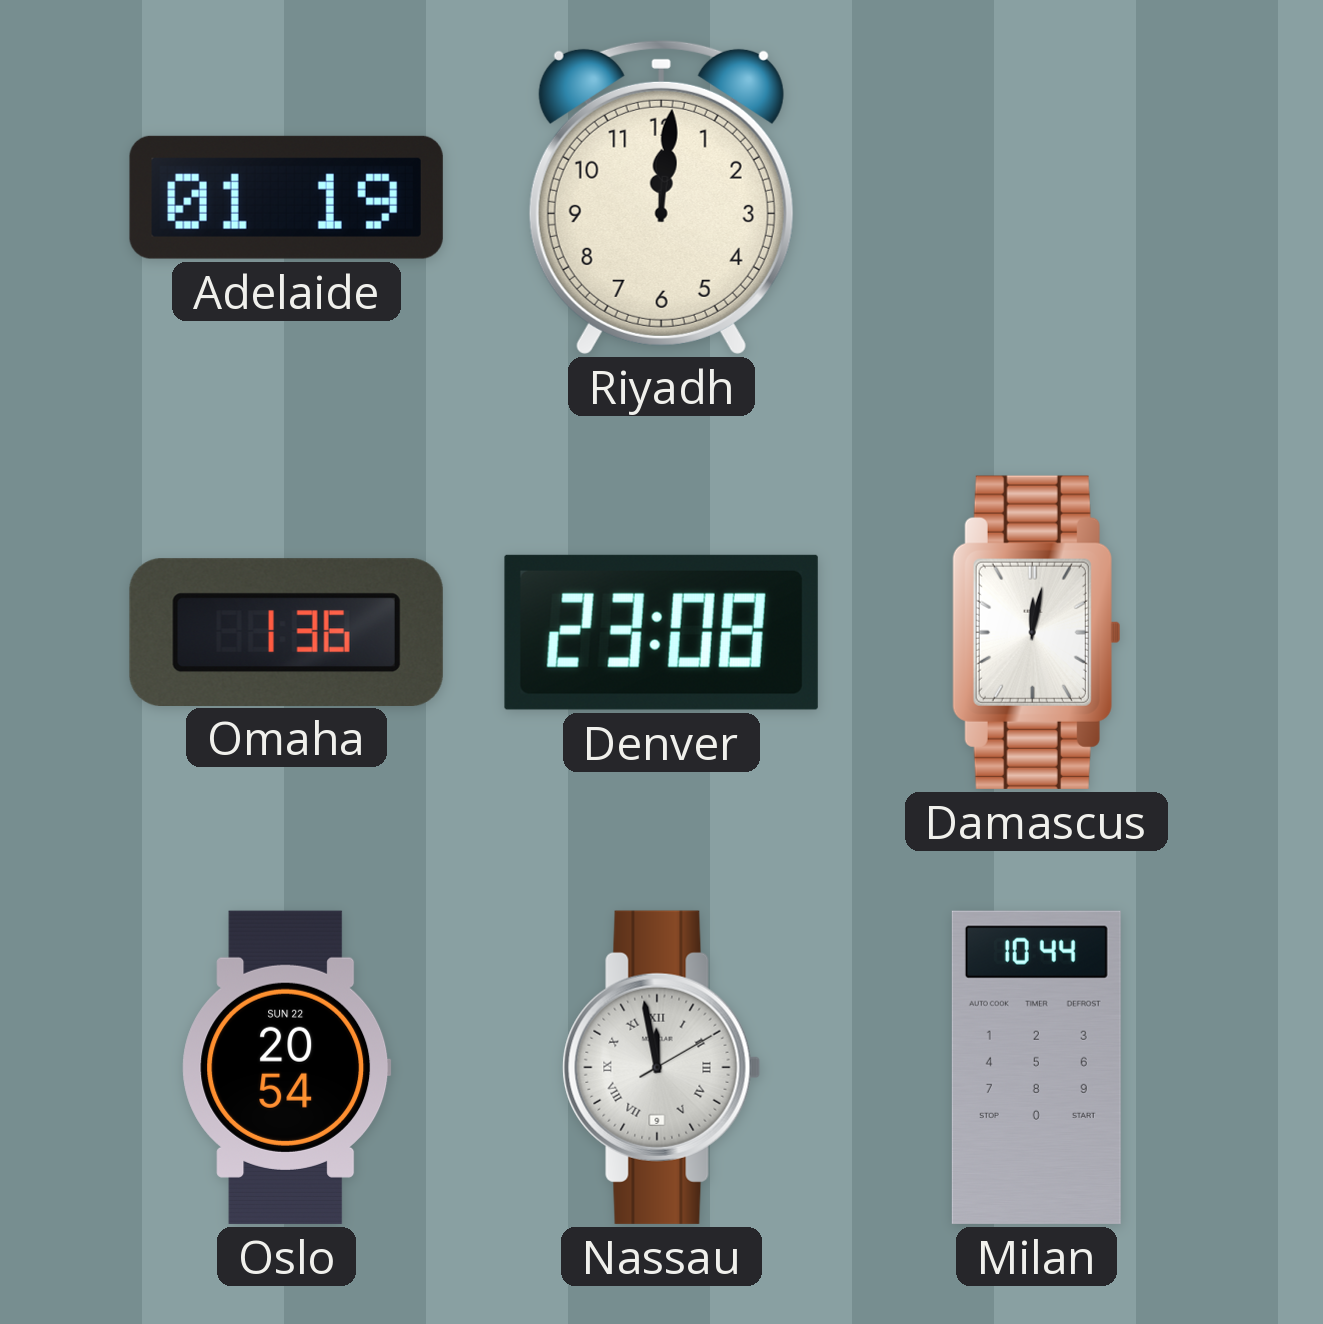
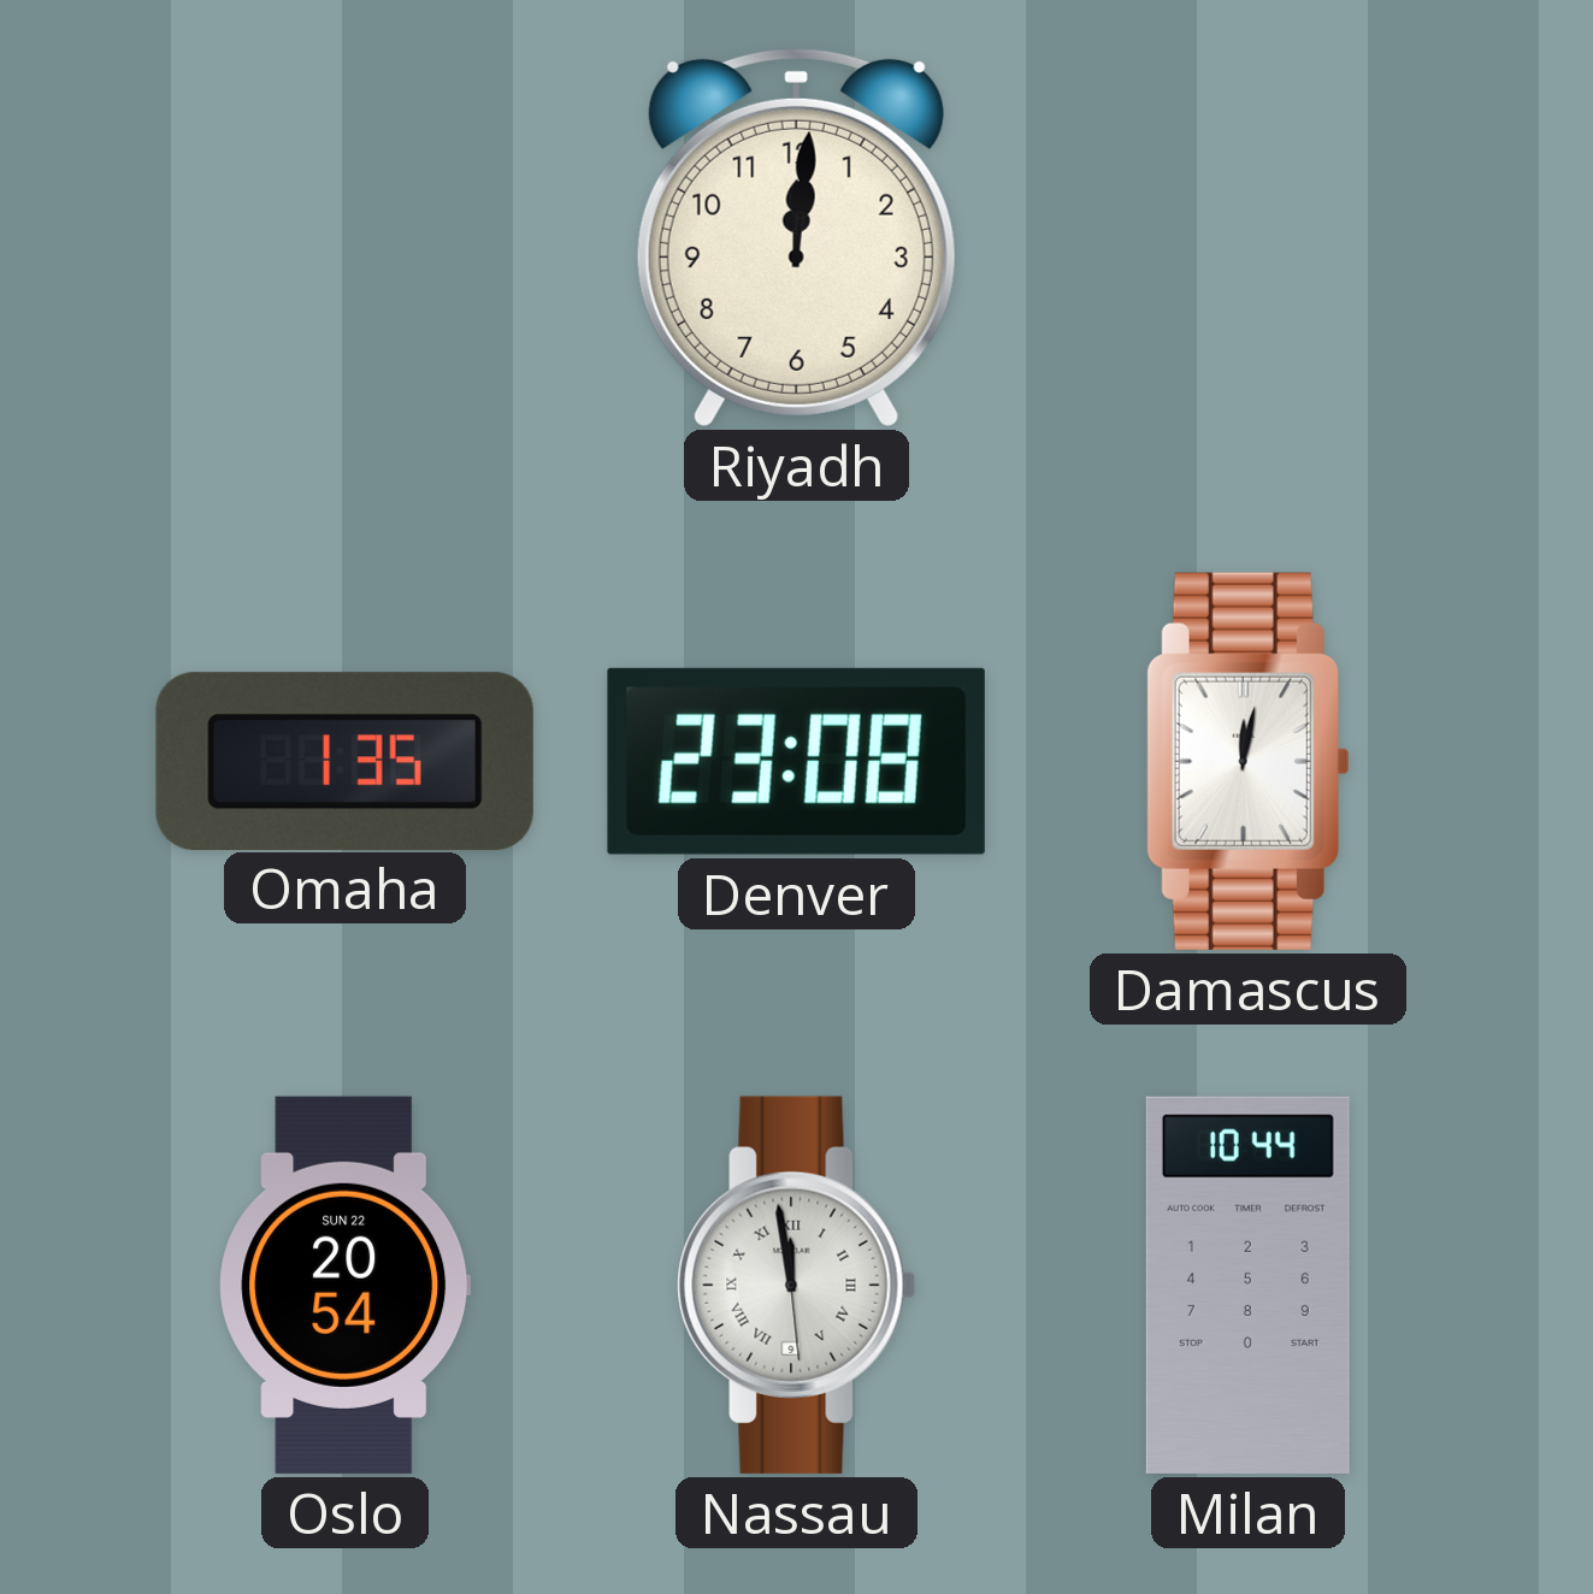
Adelaide: 01:19 -> none
Omaha: 1:36 -> 1:35
Nassau: 11:58:10 -> 11:58:29
